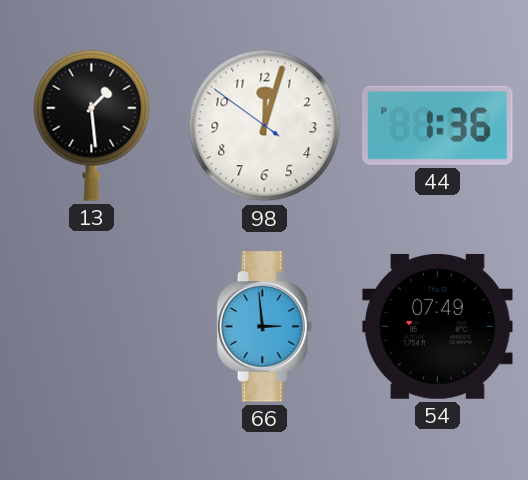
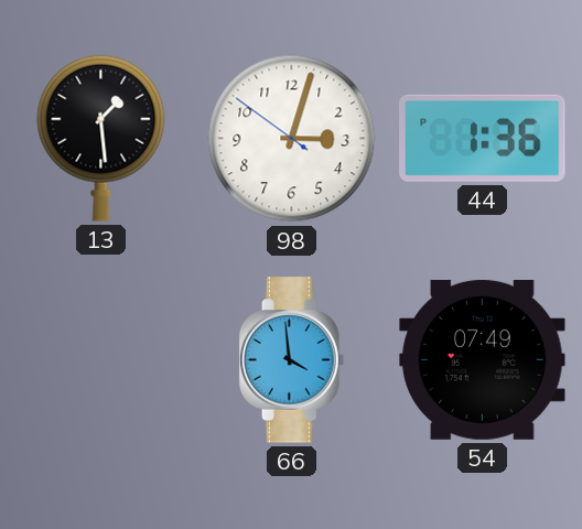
98: 12:02 -> 3:02
66: 2:59 -> 3:59
